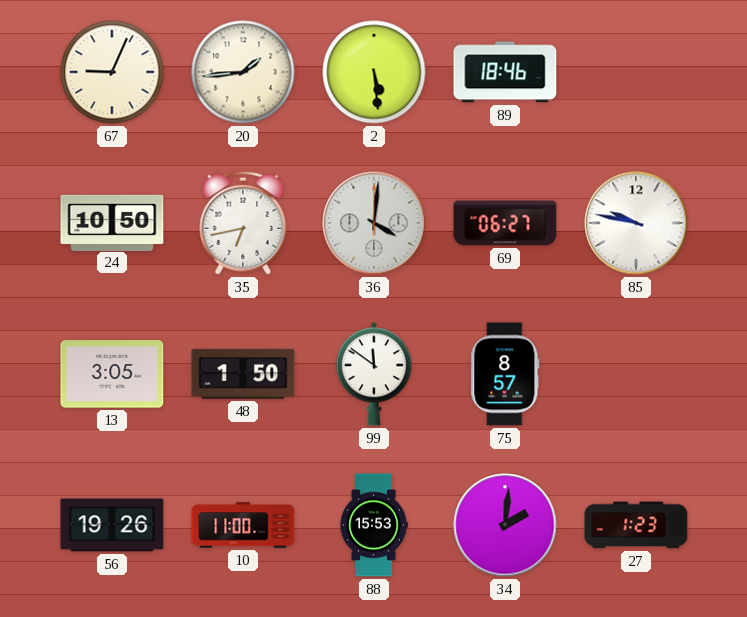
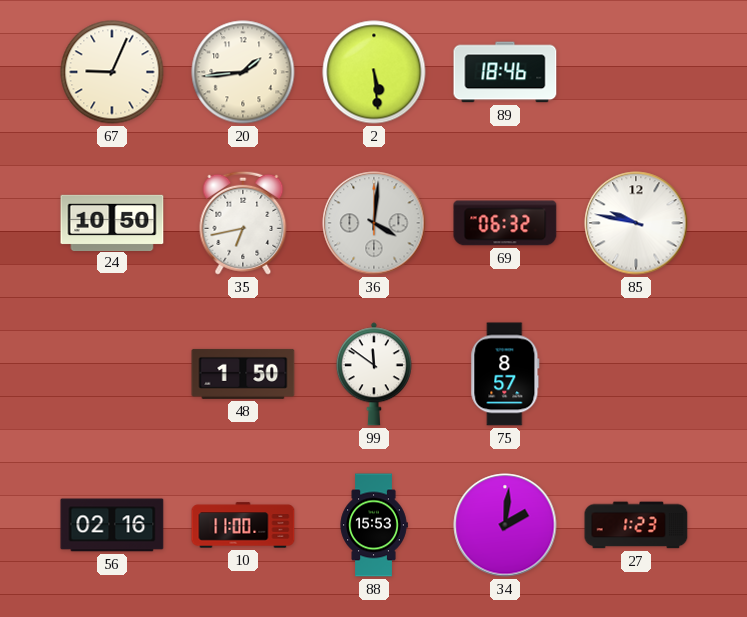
69: 06:27 -> 06:32
13: 3:05 -> none
56: 19:26 -> 02:16
